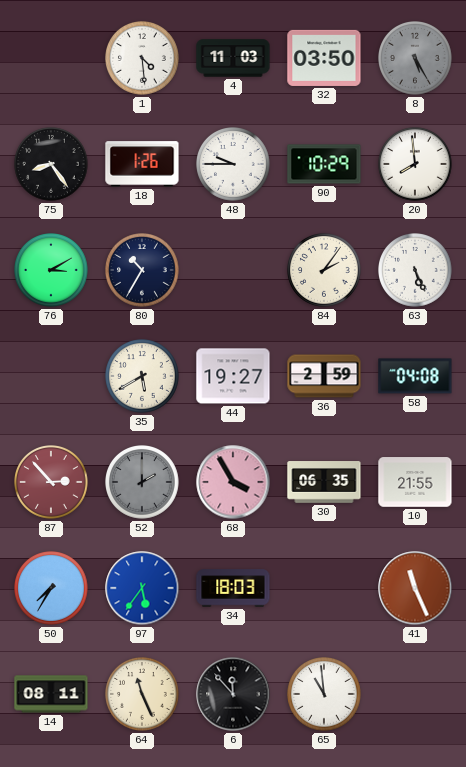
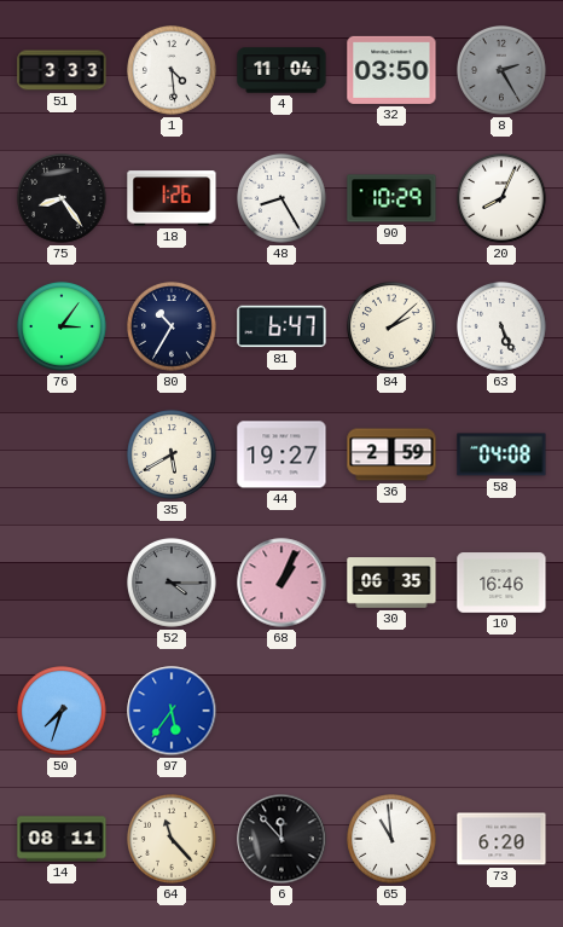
51: none -> 3:33
4: 11:03 -> 11:04
8: 5:25 -> 2:25
48: 9:45 -> 8:25
20: 7:59 -> 8:04
76: 3:10 -> 3:06
81: none -> 6:47
84: 2:06 -> 2:08
87: 2:53 -> none
52: 2:00 -> 4:15
68: 3:55 -> 1:04
10: 21:55 -> 16:46
50: 7:35 -> 7:33
34: 18:03 -> none
41: 11:26 -> none
64: 11:26 -> 11:23
73: none -> 6:20
